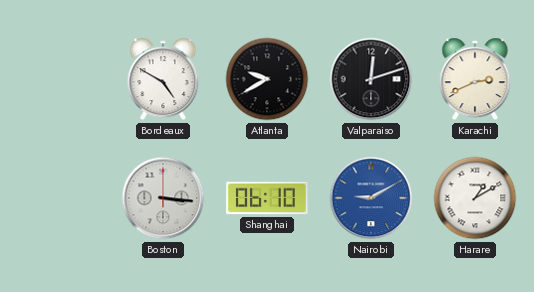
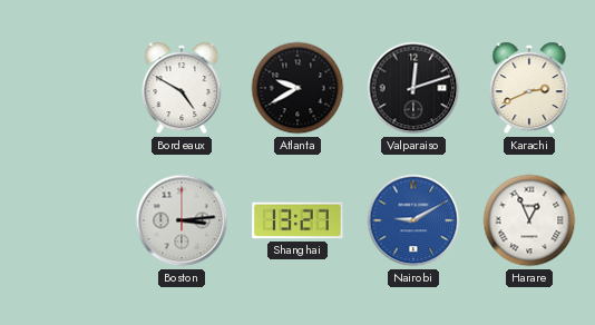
Boston: 3:16 -> 3:14
Shanghai: 06:10 -> 13:27
Harare: 1:10 -> 12:56
